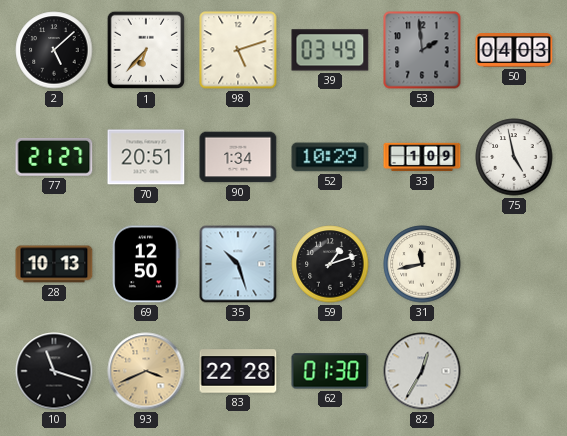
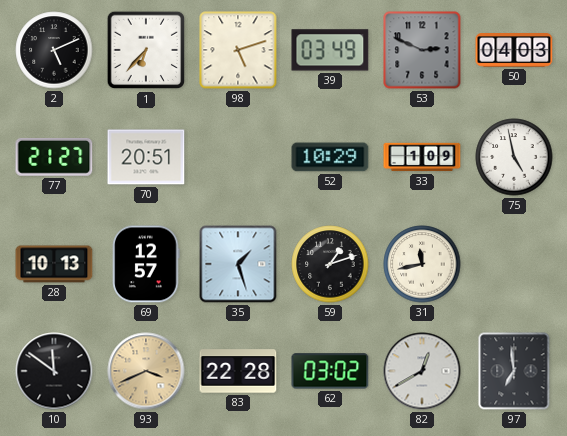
2: 5:08 -> 5:11
53: 1:59 -> 2:49
90: 1:34 -> none
69: 12:50 -> 12:57
35: 10:27 -> 1:27
10: 11:18 -> 11:51
62: 01:30 -> 03:02
82: 12:35 -> 12:40
97: none -> 6:59
